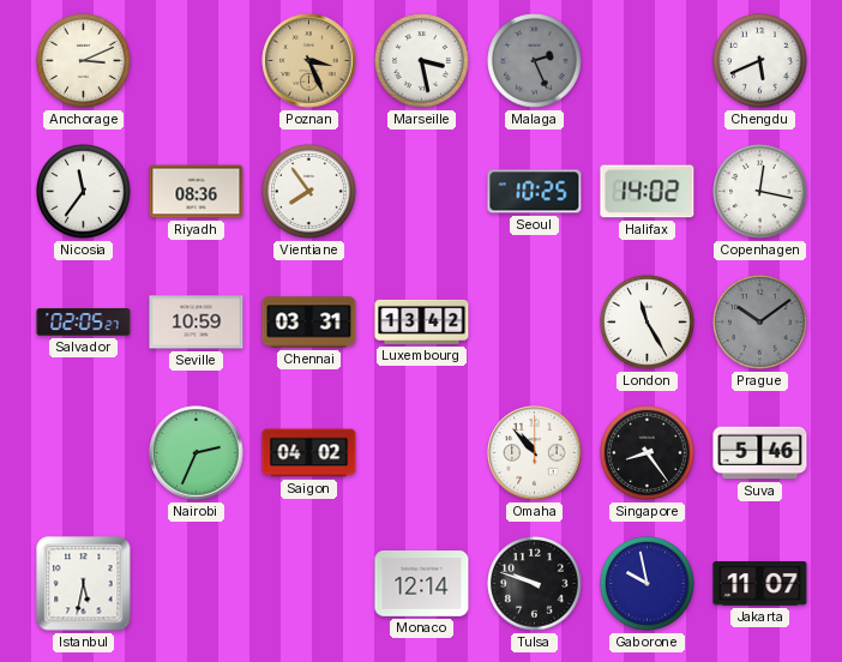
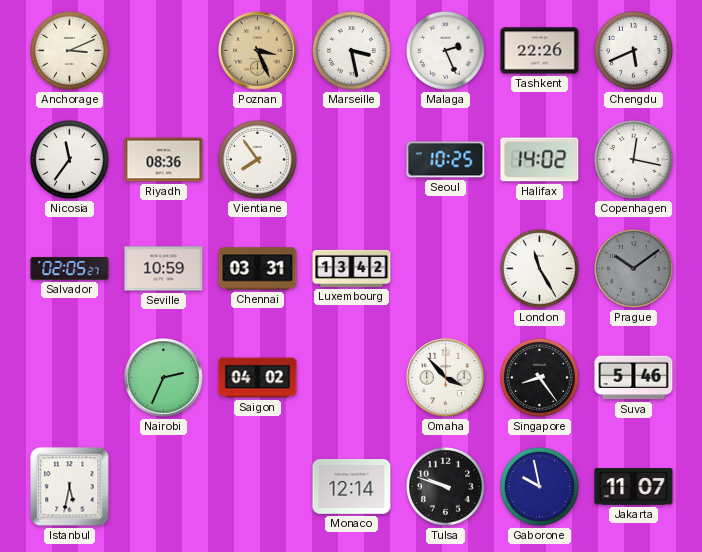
Malaga dial: grey -> white
Tashkent: none -> 22:26
Omaha: 10:53 -> 3:53
